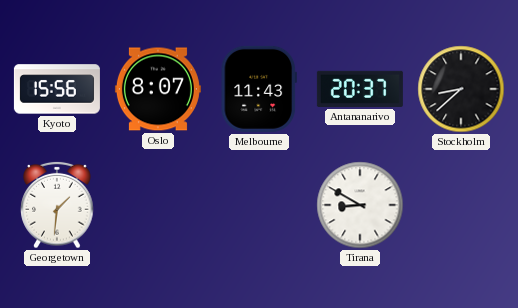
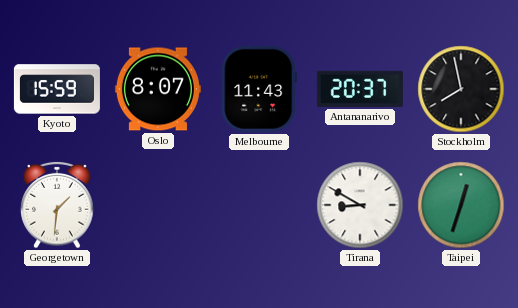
Kyoto: 15:56 -> 15:59
Stockholm: 8:38 -> 7:58
Taipei: none -> 12:33
